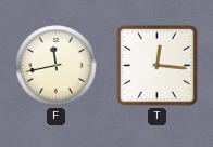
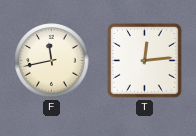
T: 12:16 -> 12:14
